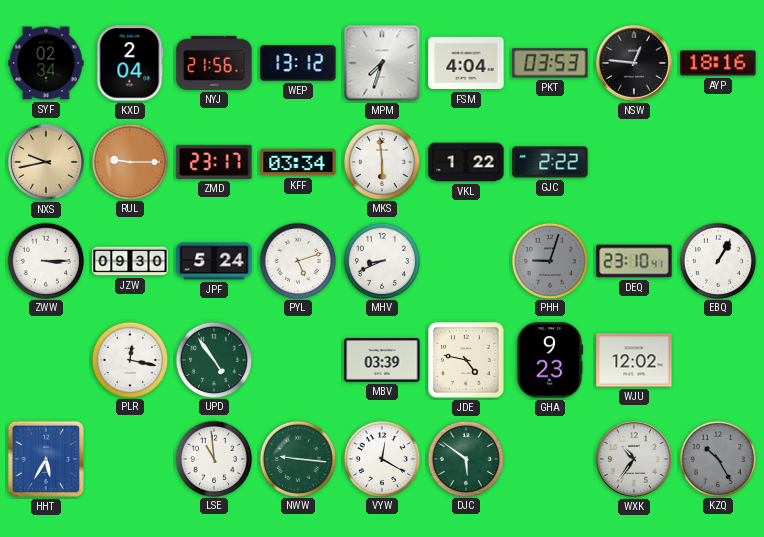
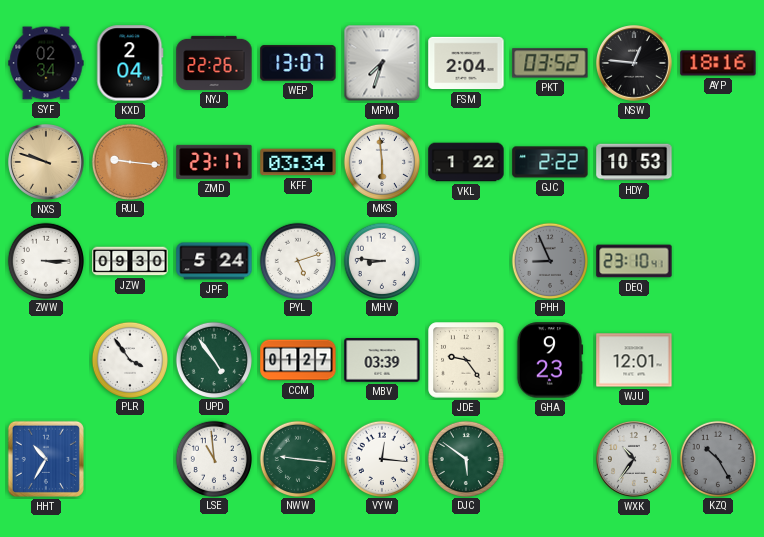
NYJ: 21:56 -> 22:26
WEP: 13:12 -> 13:07
FSM: 4:04 -> 2:04
PKT: 03:53 -> 03:52
NXS: 9:43 -> 9:48
RUL: 9:15 -> 9:16
HDY: none -> 10:53
MHV: 8:41 -> 8:46
PHH: 9:03 -> 8:56
EBQ: 1:05 -> none
PLR: 12:17 -> 3:54
CCM: none -> 01:27
JDE: 4:47 -> 9:24
WJU: 12:02 -> 12:01
HHT: 5:35 -> 10:35
VYW: 12:20 -> 12:16
